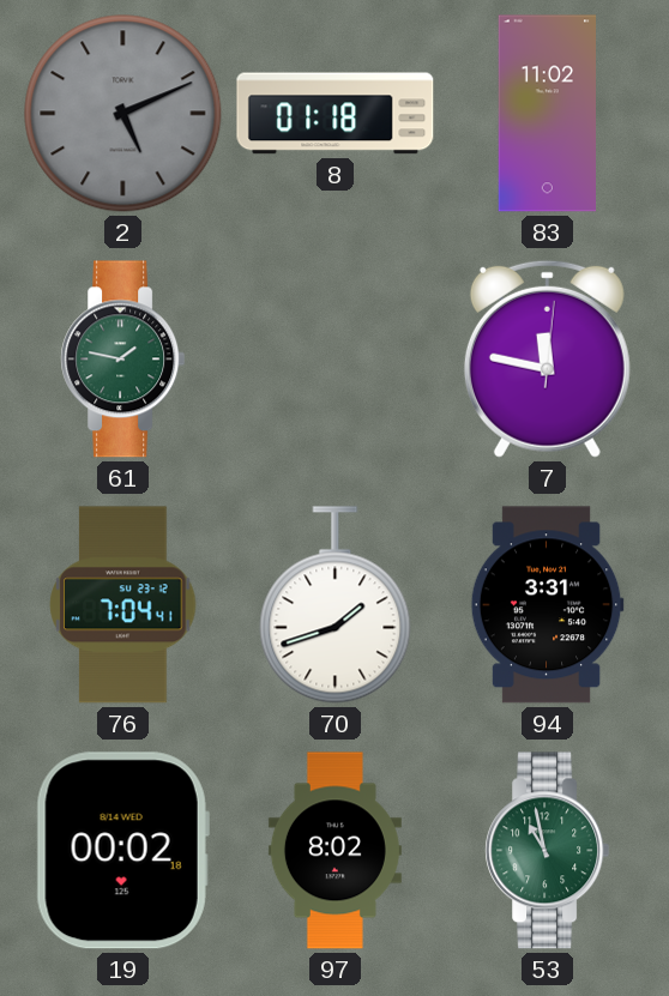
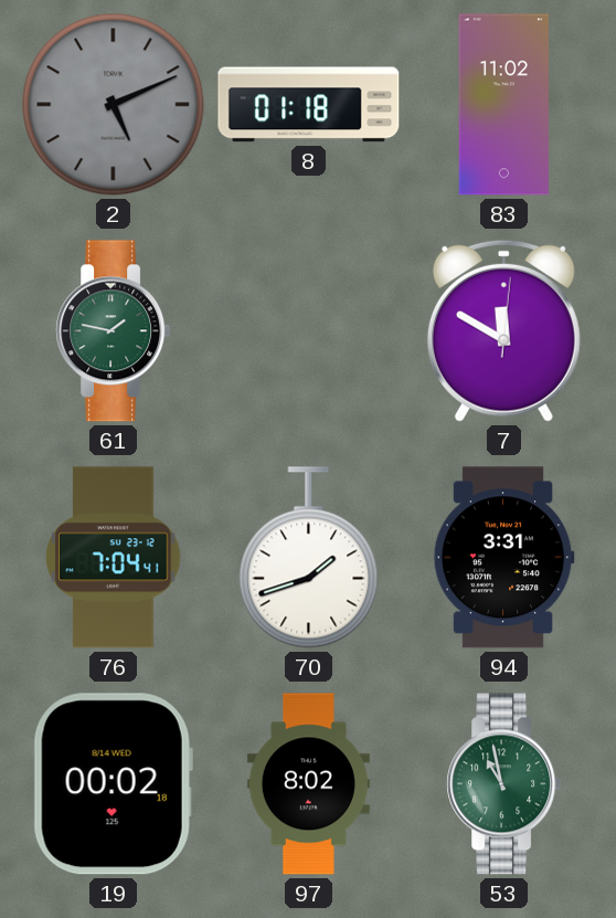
7: 11:47 -> 11:50
